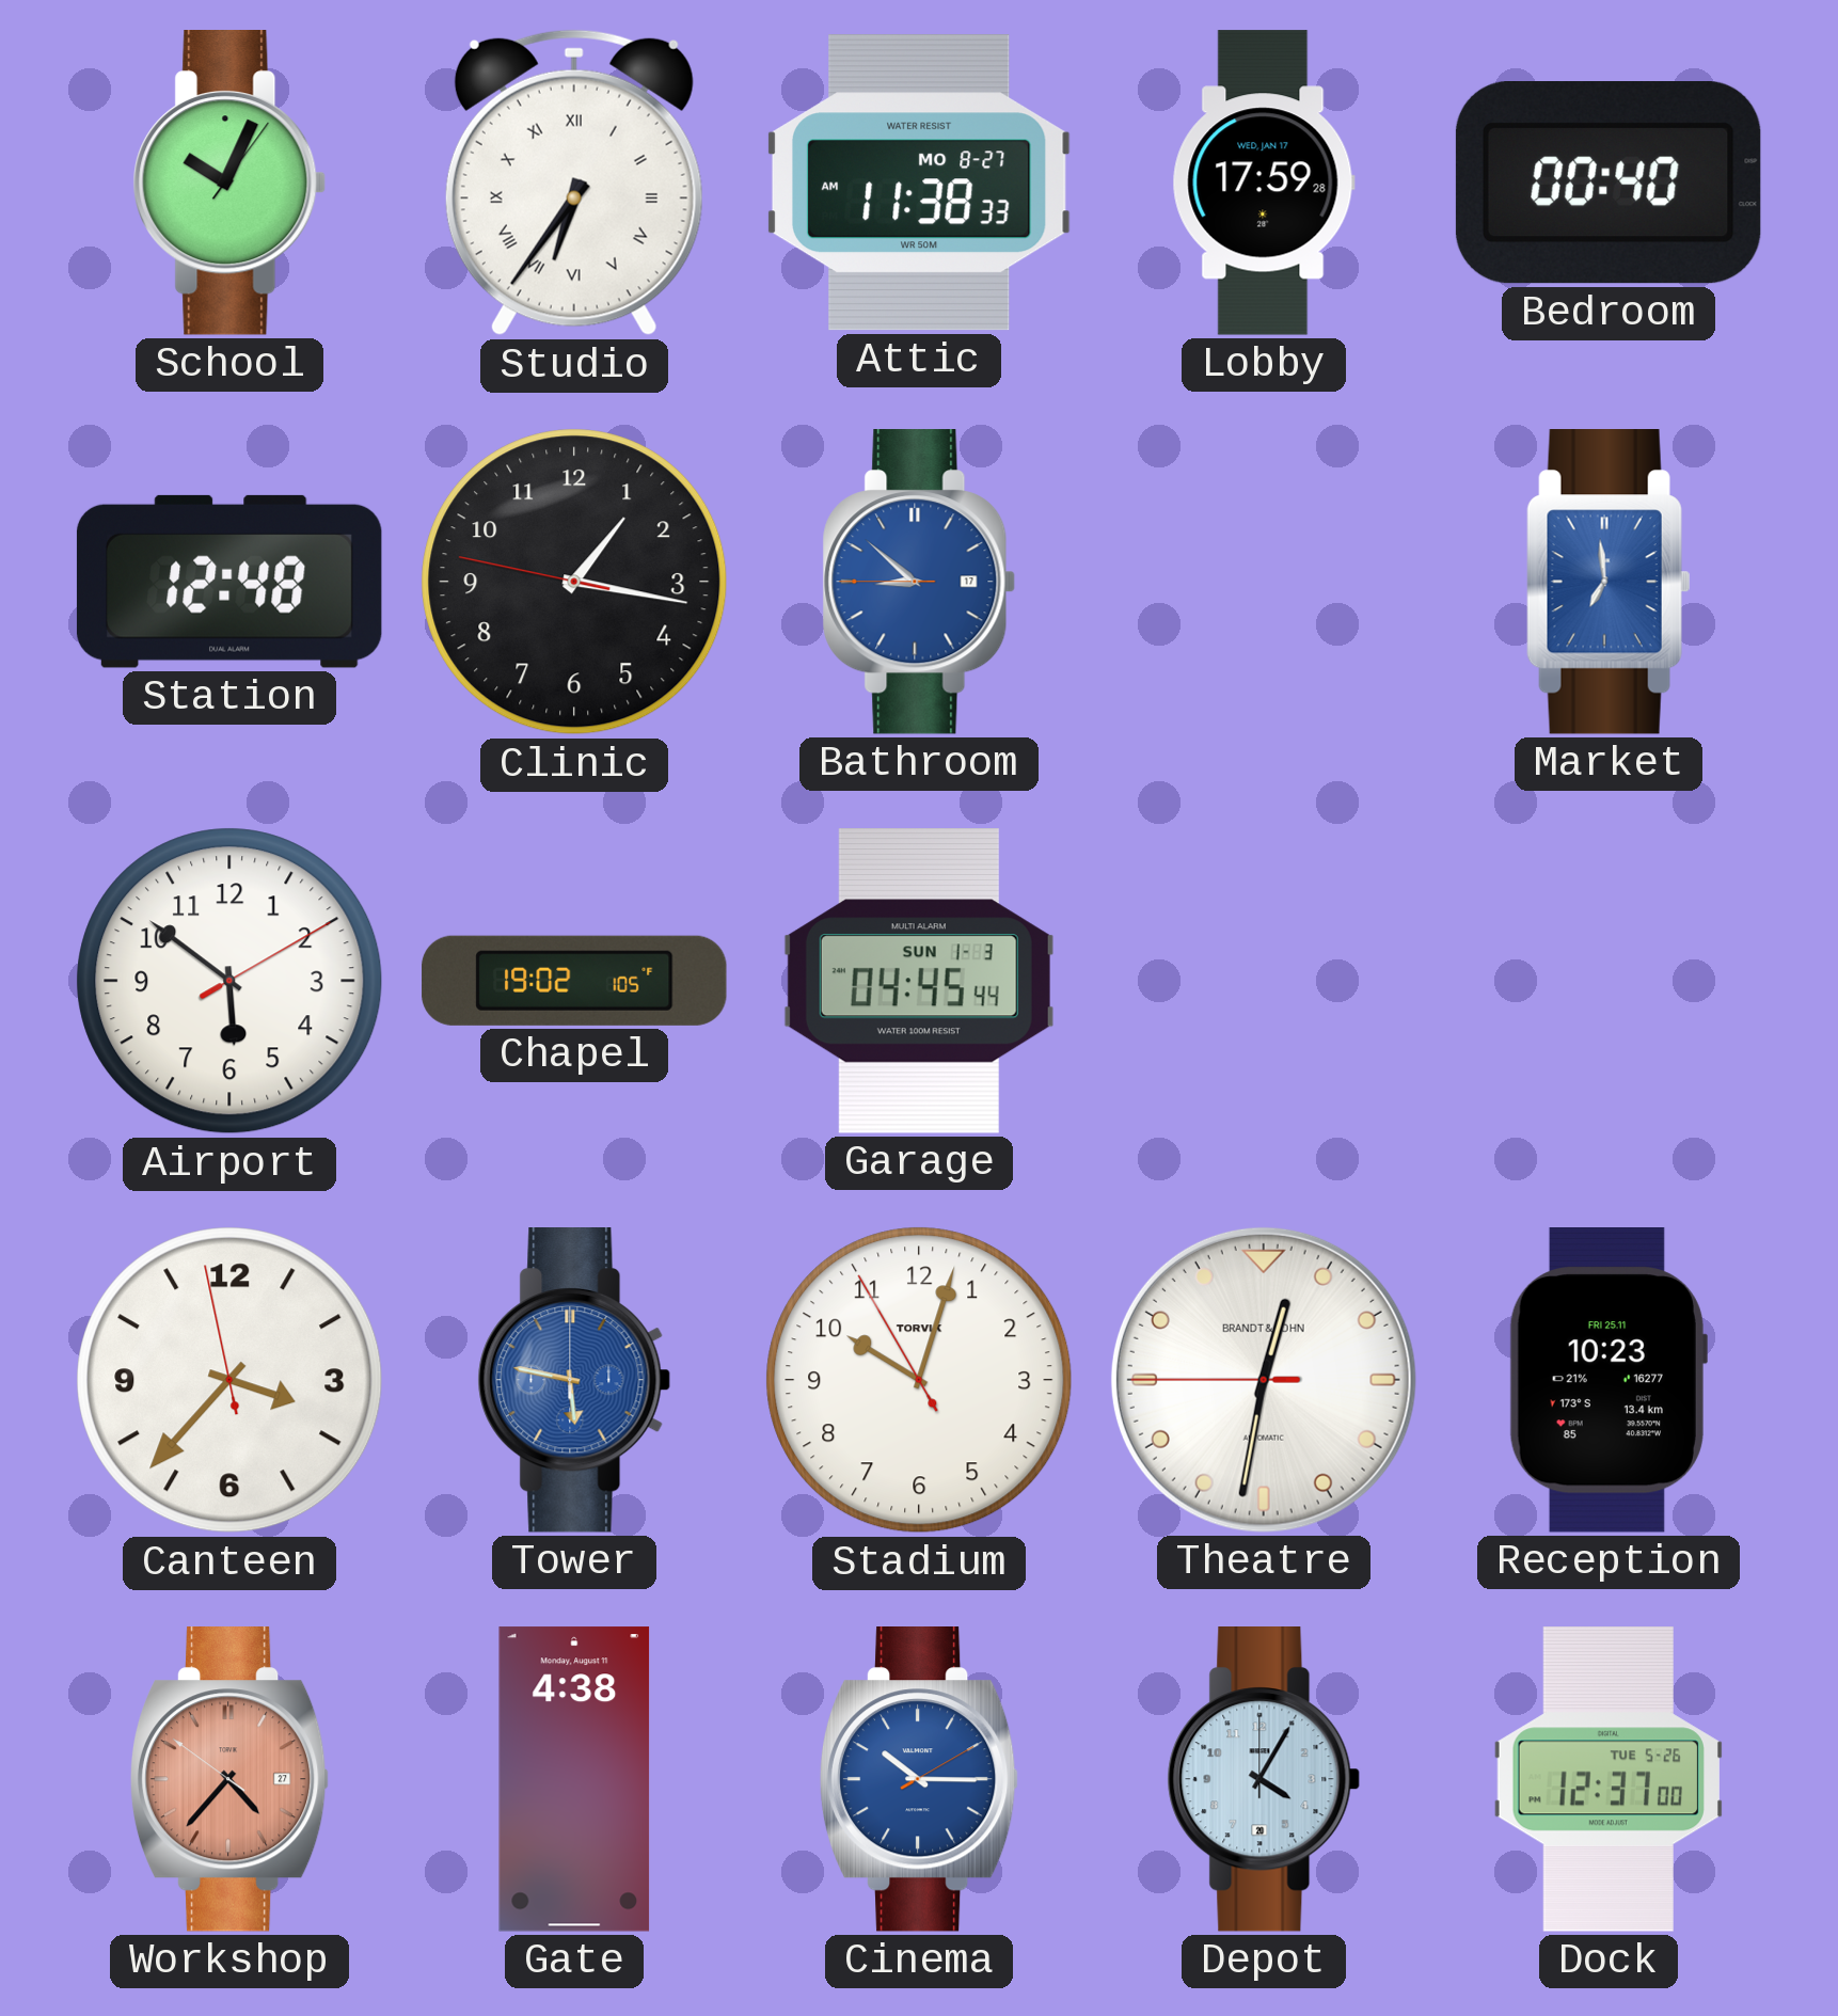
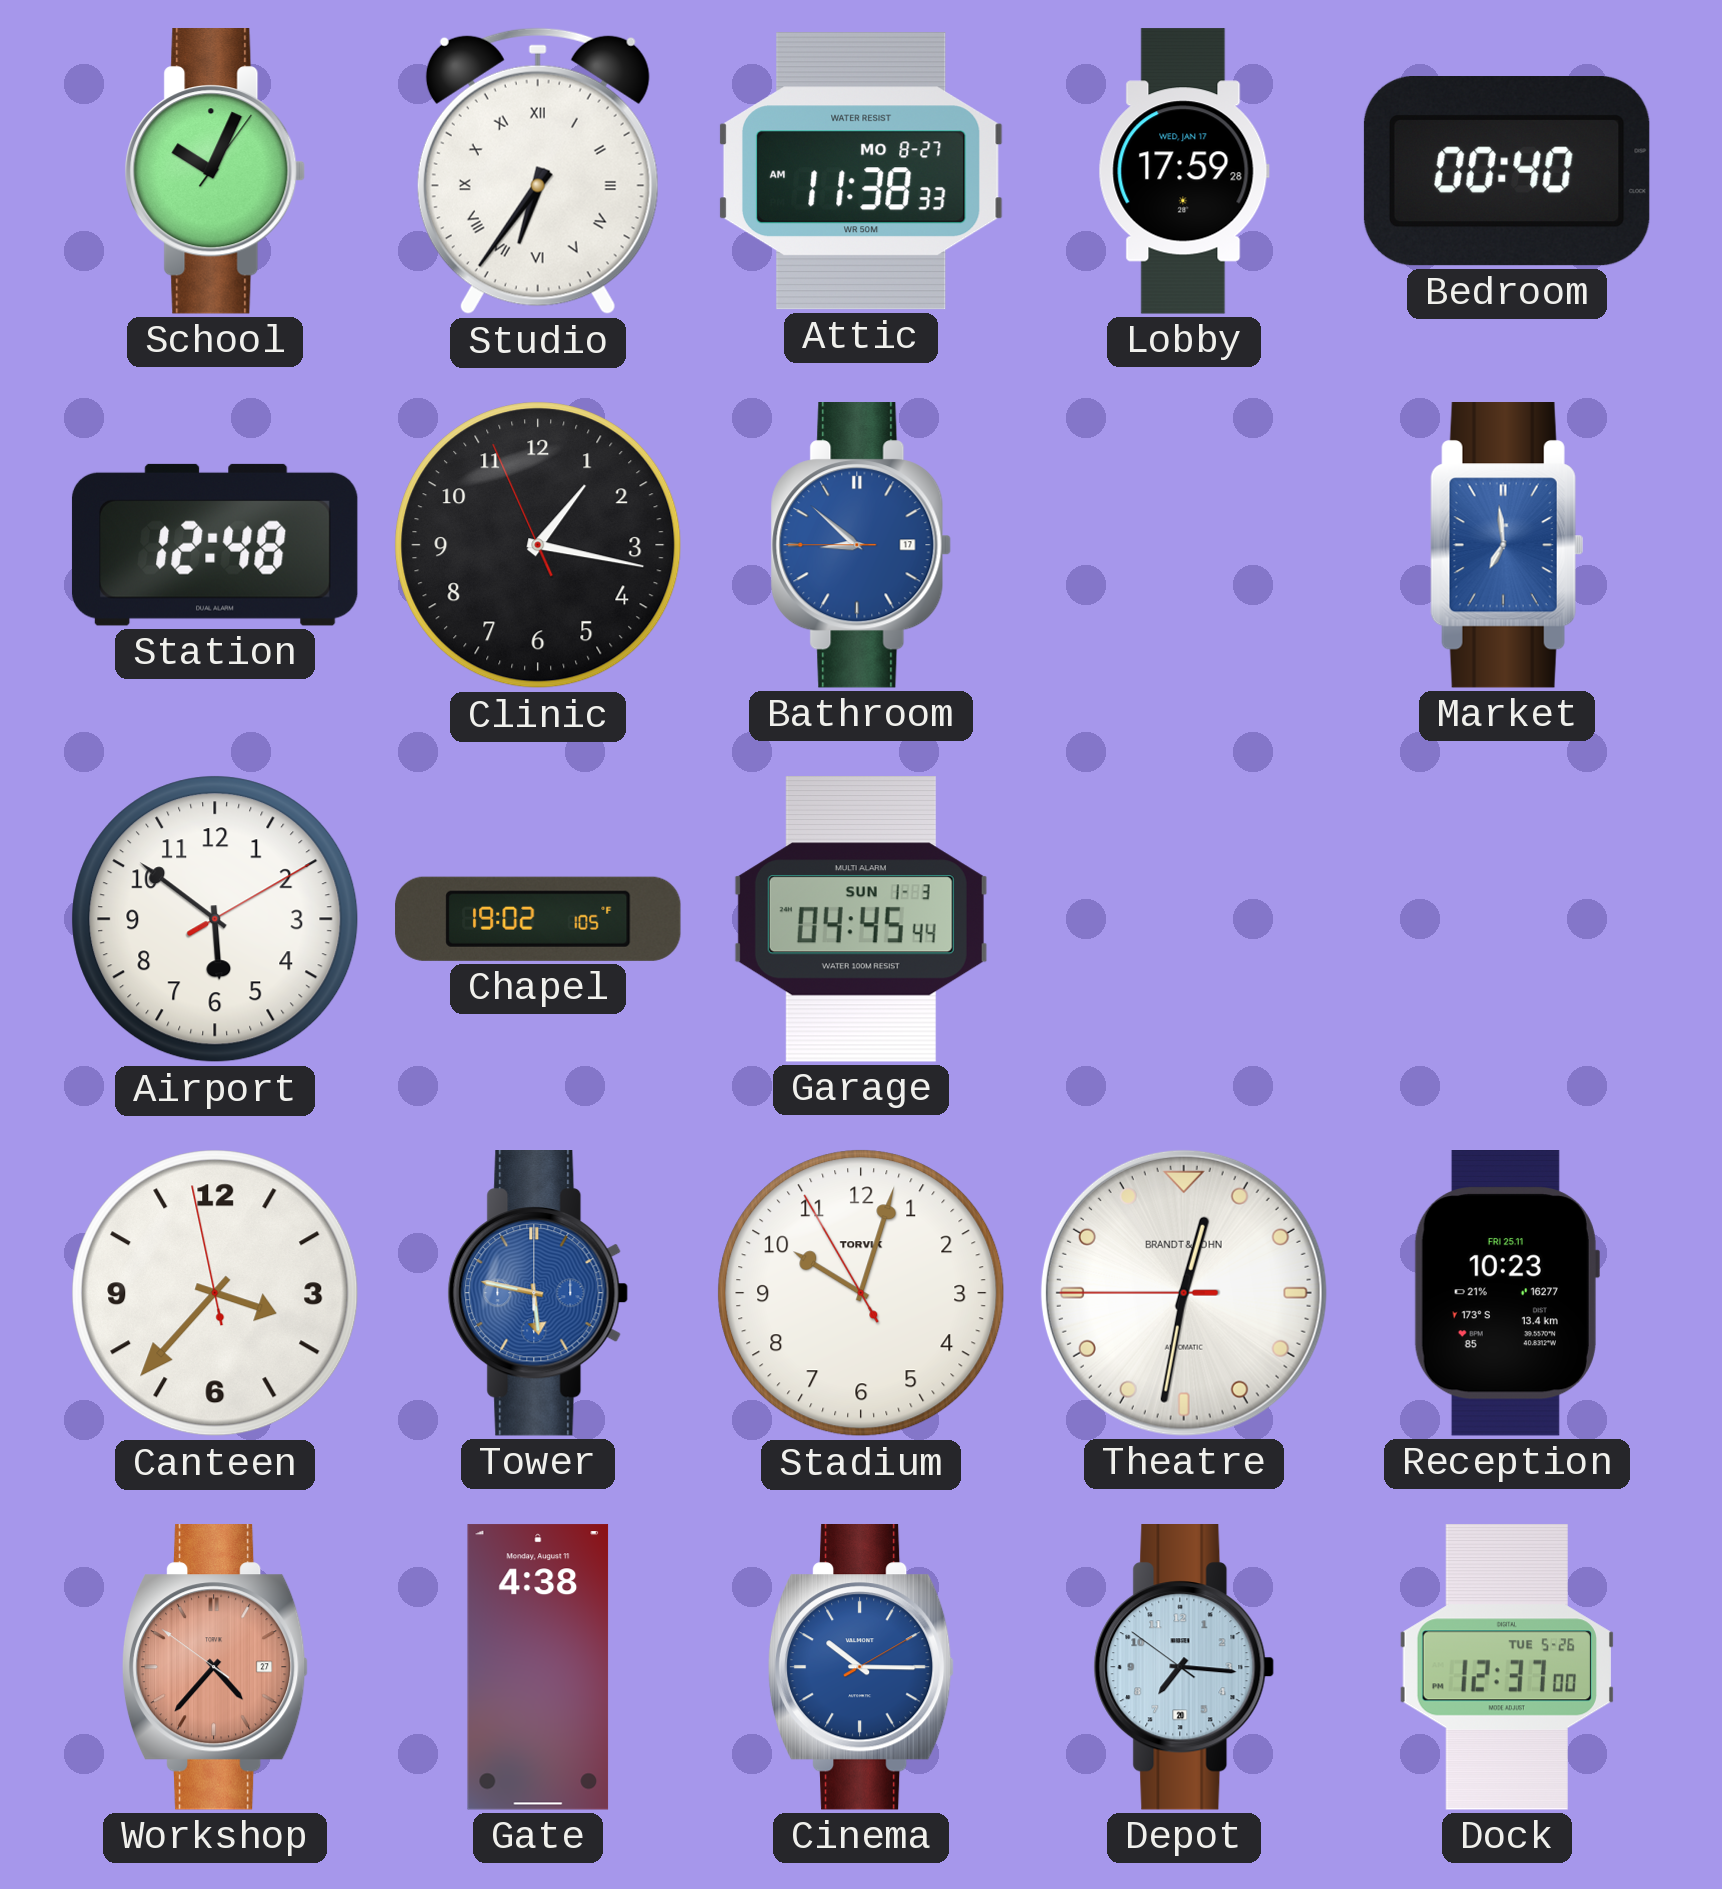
Clinic: 1:16:47 -> 1:16:56
Depot: 4:05 -> 7:15
